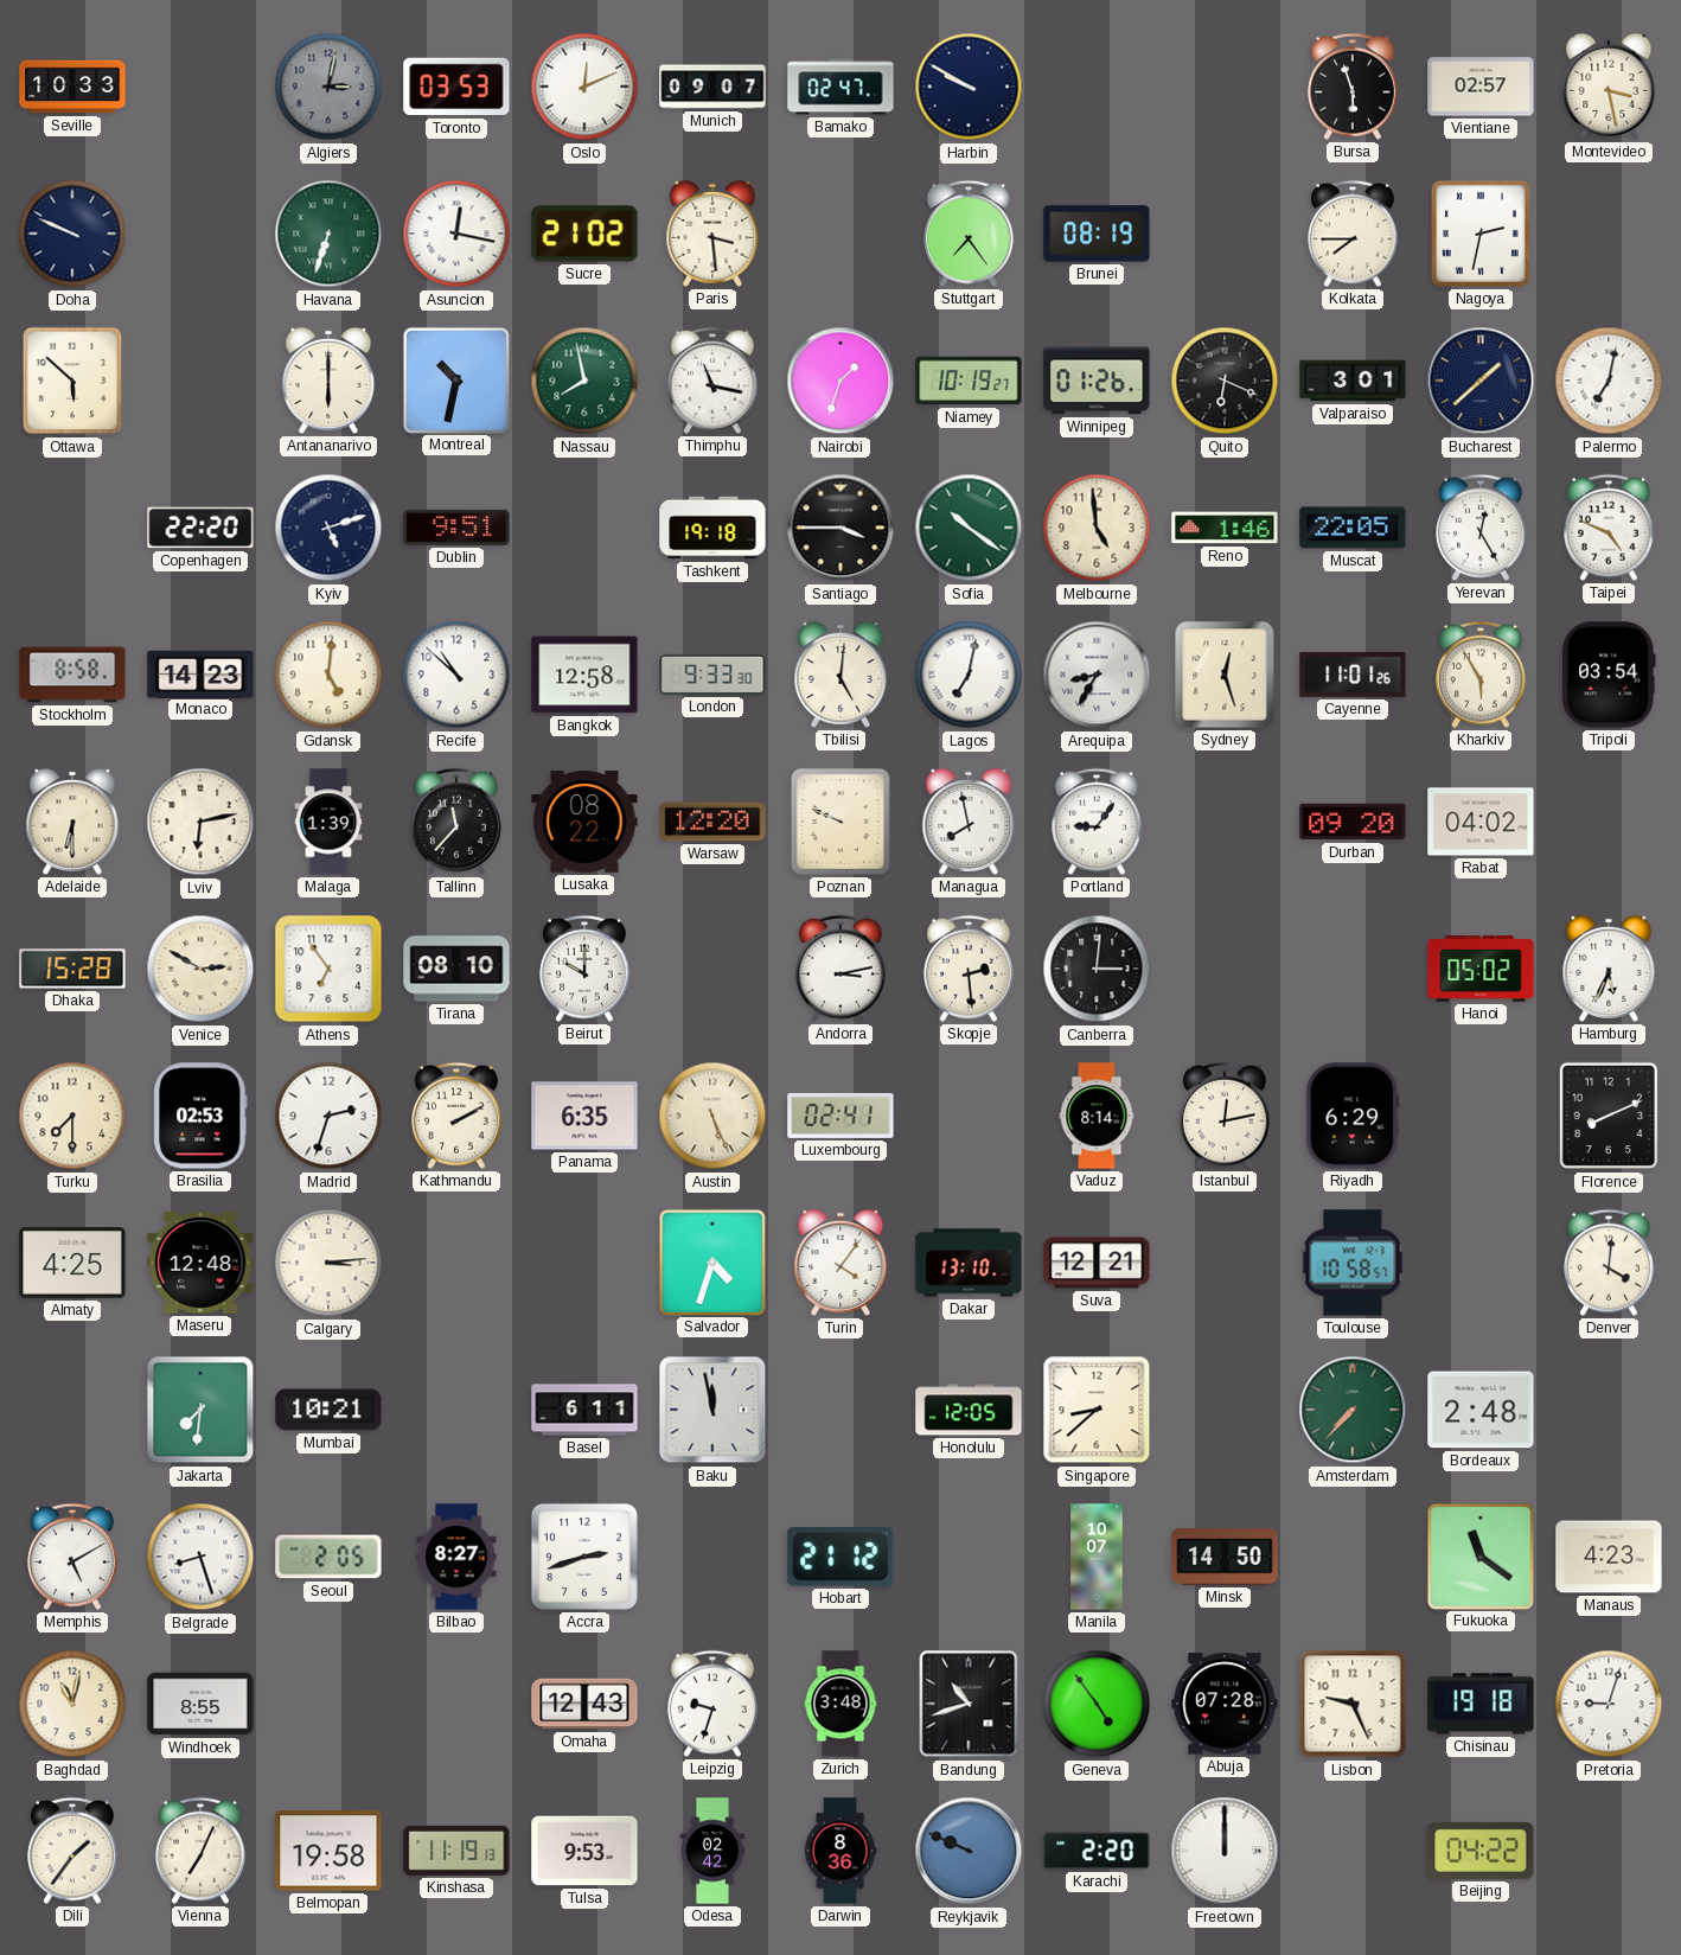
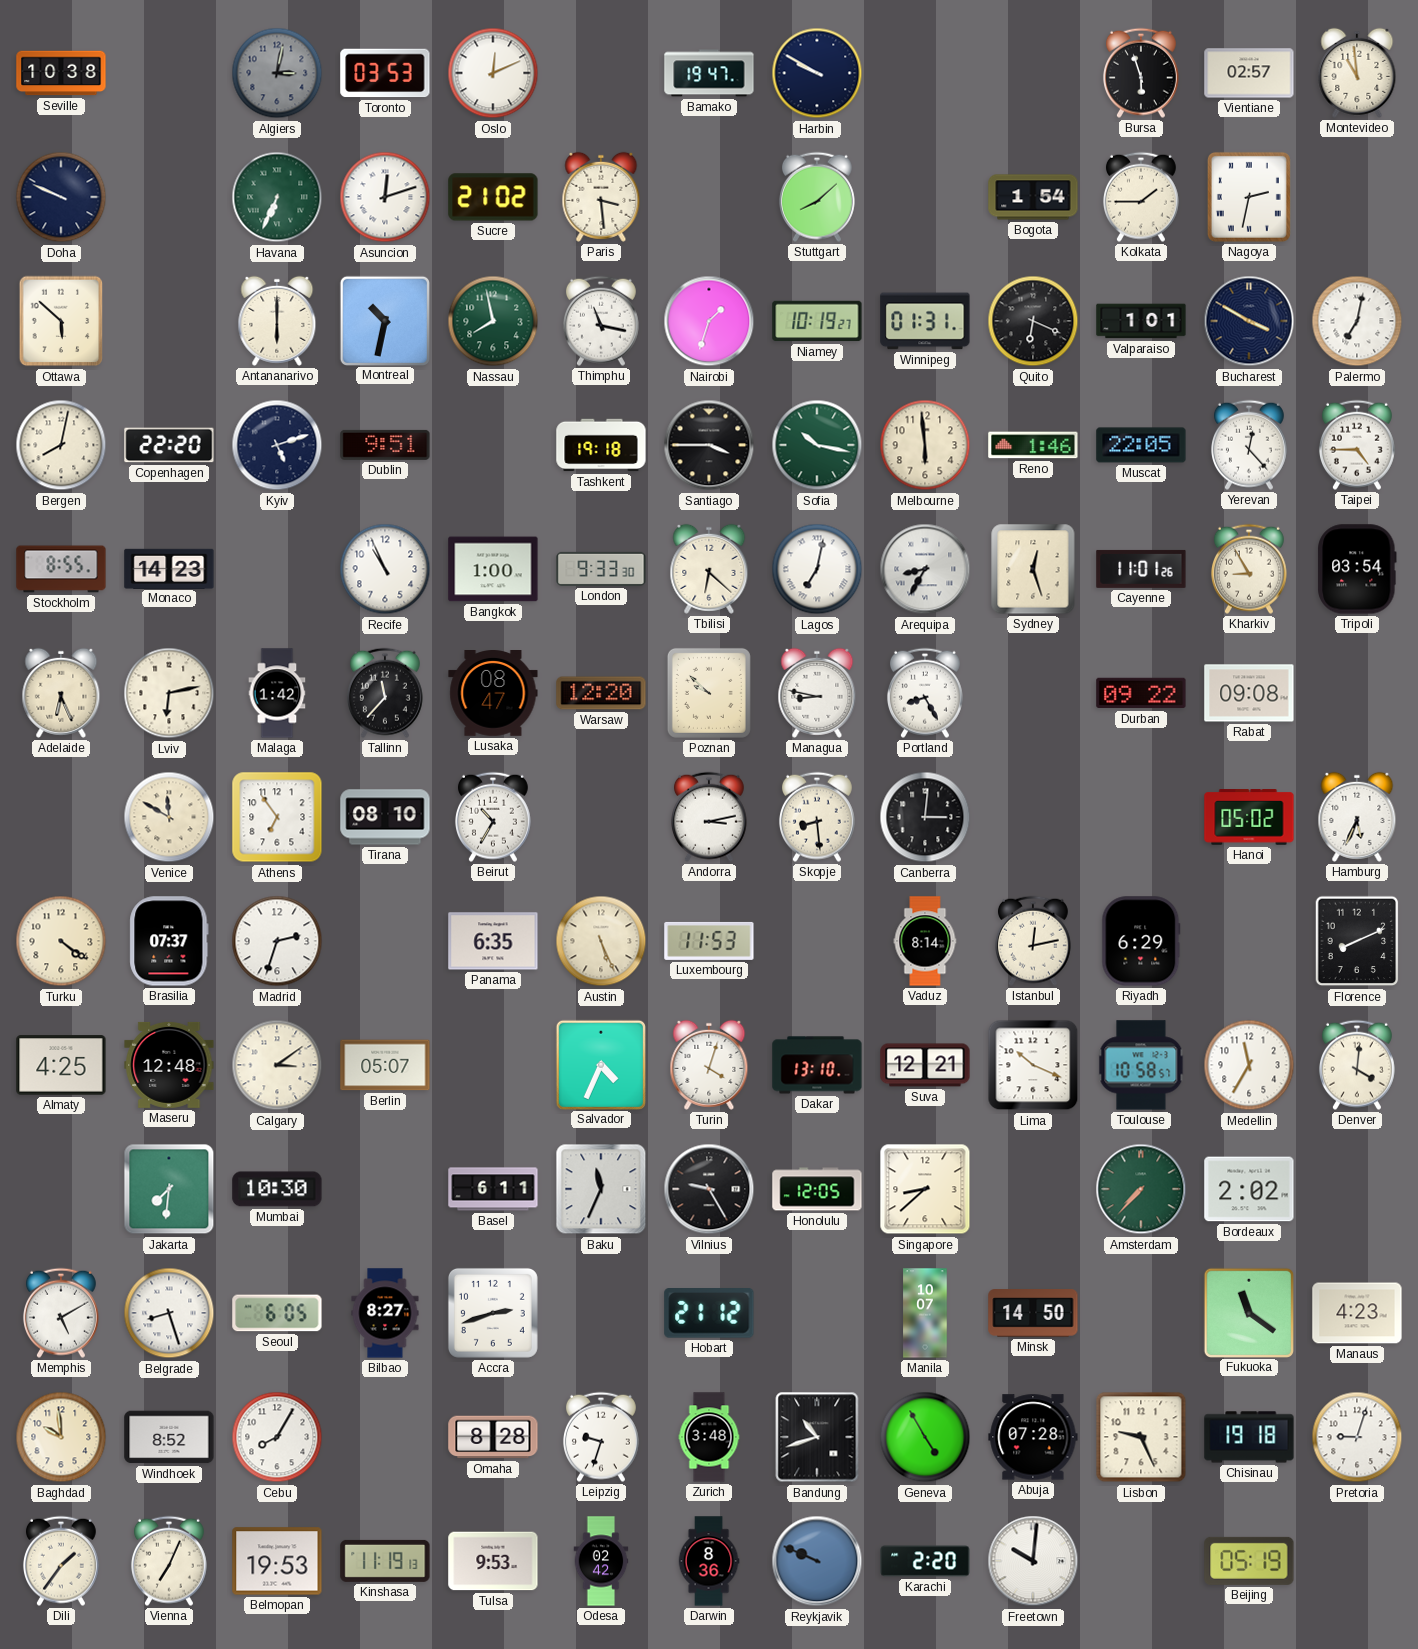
Seville: 10:33 -> 10:38
Munich: 09:07 -> none
Bamako: 02:47 -> 19:47
Montevideo: 3:28 -> 10:59
Havana: 6:33 -> 6:34
Asuncion: 12:17 -> 12:12
Stuttgart: 7:24 -> 8:08
Brunei: 08:19 -> none
Bogota: none -> 1:54
Kolkata: 7:45 -> 1:45
Winnipeg: 01:26 -> 01:31
Valparaiso: 3:01 -> 1:01
Bucharest: 1:38 -> 3:50
Bergen: none -> 8:02
Sofia: 10:21 -> 10:17
Melbourne: 4:59 -> 5:59
Yerevan: 12:25 -> 12:23
Taipei: 4:49 -> 4:45
Stockholm: 8:58 -> 8:55
Gdansk: 5:01 -> none
Recife: 10:52 -> 10:56
Bangkok: 12:58 -> 1:00
Tbilisi: 5:01 -> 6:22
Kharkiv: 5:55 -> 8:55
Adelaide: 6:30 -> 6:26
Malaga: 1:39 -> 1:42
Lusaka: 08:22 -> 08:47
Poznan: 9:49 -> 9:52
Managua: 7:58 -> 8:47
Portland: 9:06 -> 8:25
Durban: 09:20 -> 09:22
Rabat: 04:02 -> 09:08
Dhaka: 15:28 -> none
Venice: 2:50 -> 11:50
Beirut: 10:00 -> 10:35
Skopje: 2:29 -> 8:29
Turku: 7:30 -> 4:21
Brasilia: 02:53 -> 07:37
Kathmandu: 2:10 -> none
Luxembourg: 02:41 -> 11:53
Calgary: 3:14 -> 3:09
Berlin: none -> 05:07
Salvador: 4:33 -> 4:34
Turin: 4:06 -> 4:03
Lima: none -> 10:19
Medellin: none -> 11:35
Mumbai: 10:21 -> 10:30
Baku: 11:58 -> 11:34
Vilnius: none -> 9:25
Bordeaux: 2:48 -> 2:02
Seoul: 2:05 -> 6:05
Baghdad: 11:02 -> 9:59
Windhoek: 8:55 -> 8:52
Cebu: none -> 8:05
Omaha: 12:43 -> 8:28
Geneva: 4:54 -> 4:55
Belmopan: 19:58 -> 19:53
Freetown: 12:00 -> 10:01
Beijing: 04:22 -> 05:19
